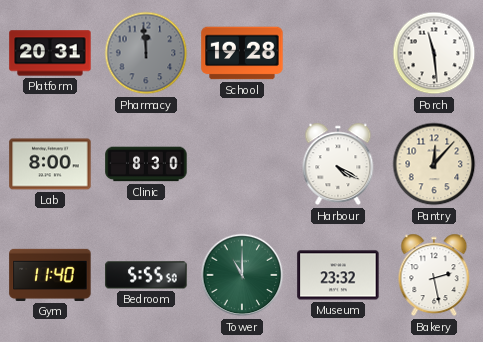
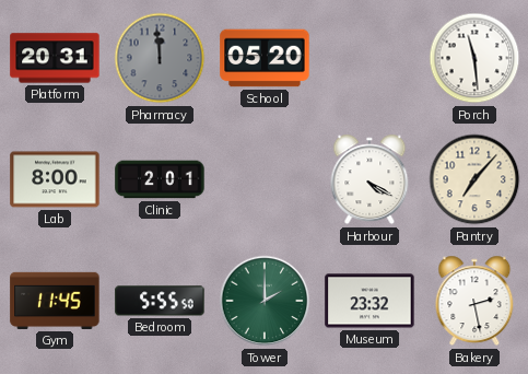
School: 19:28 -> 05:20
Clinic: 8:30 -> 2:01
Pantry: 12:07 -> 7:07
Gym: 11:40 -> 11:45
Tower: 11:00 -> 2:00
